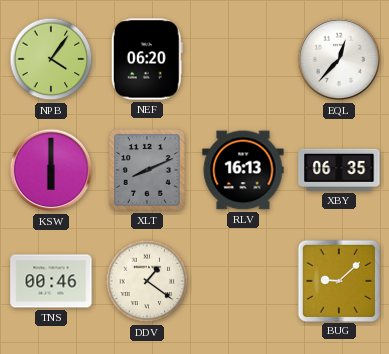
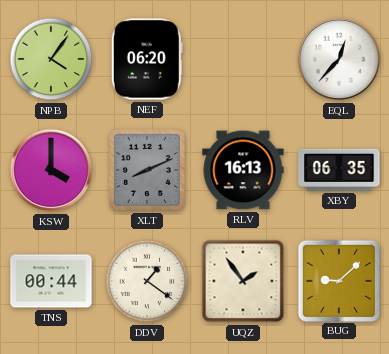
KSW: 6:00 -> 4:00
TNS: 00:46 -> 00:44
UQZ: none -> 1:54
